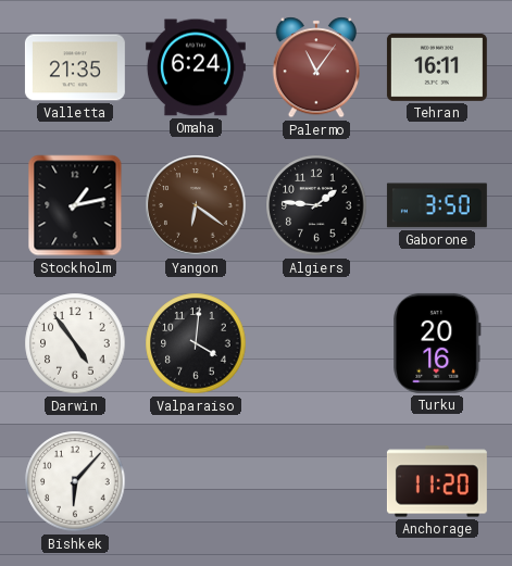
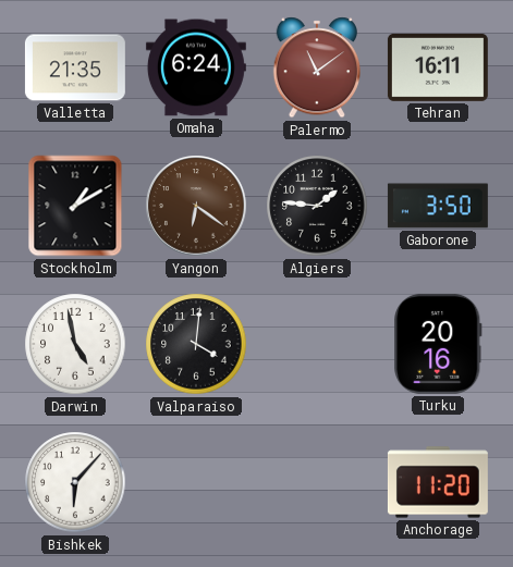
Palermo: 11:06 -> 11:09
Stockholm: 1:13 -> 1:10
Darwin: 4:54 -> 4:58
